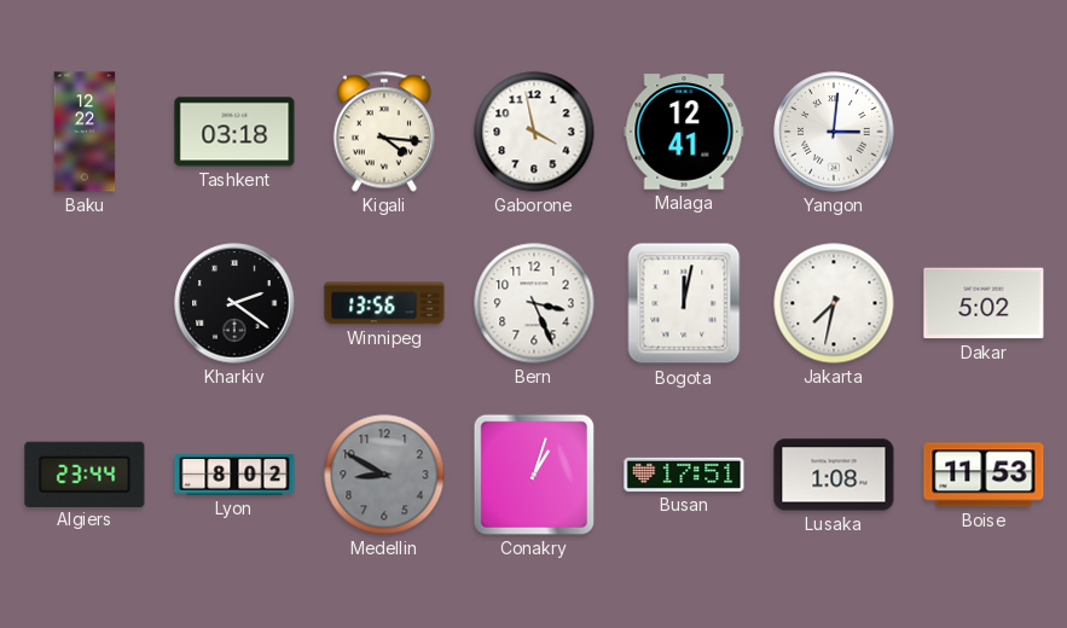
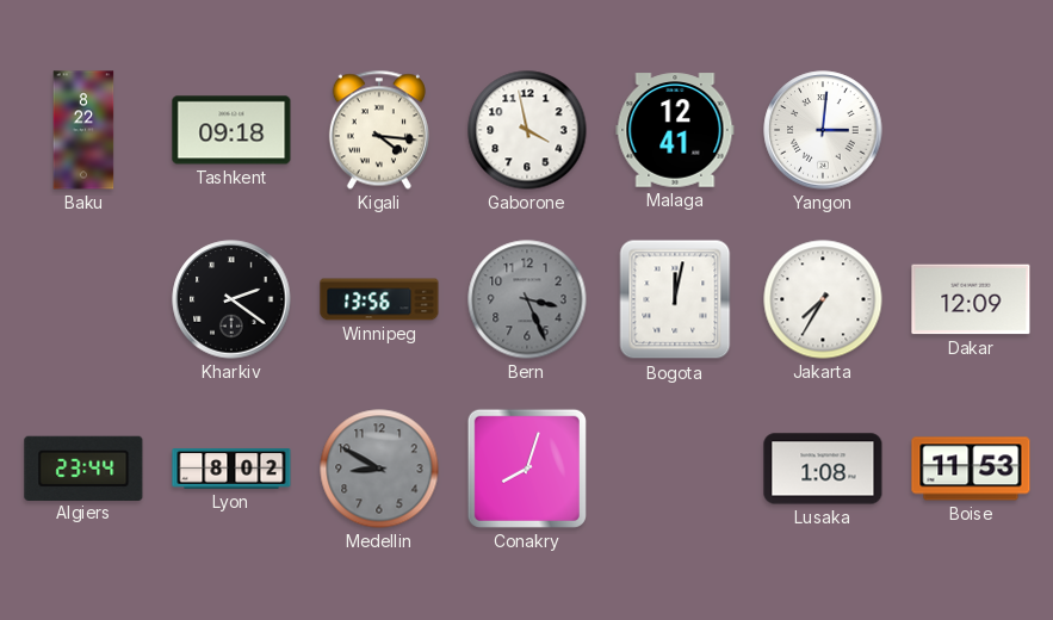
Baku: 12:22 -> 8:22
Tashkent: 03:18 -> 09:18
Bern dial: white -> grey
Jakarta: 7:32 -> 7:35
Dakar: 5:02 -> 12:09
Conakry: 1:03 -> 8:03
Busan: 17:51 -> none
